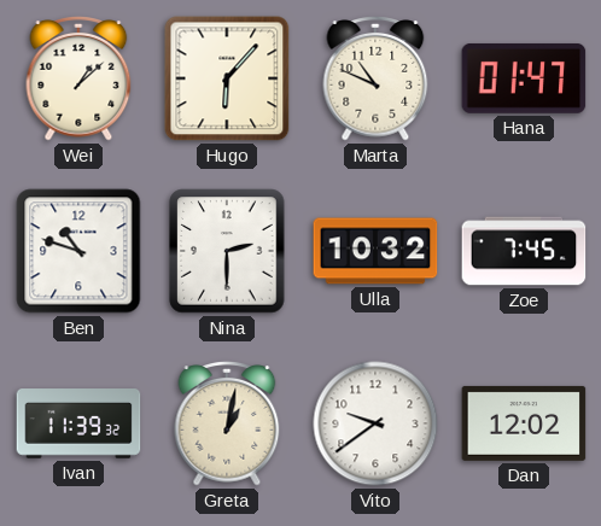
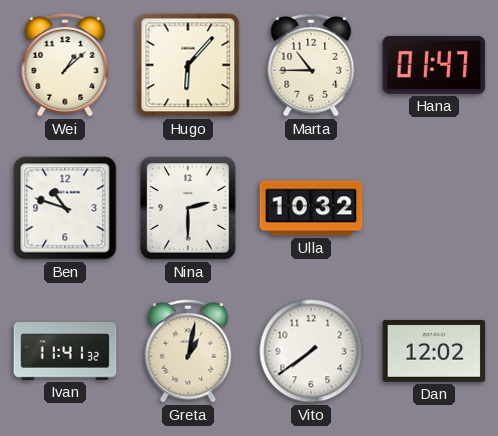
Marta: 10:49 -> 10:45
Zoe: 7:45 -> none
Ivan: 11:39 -> 11:41
Vito: 9:39 -> 7:39
